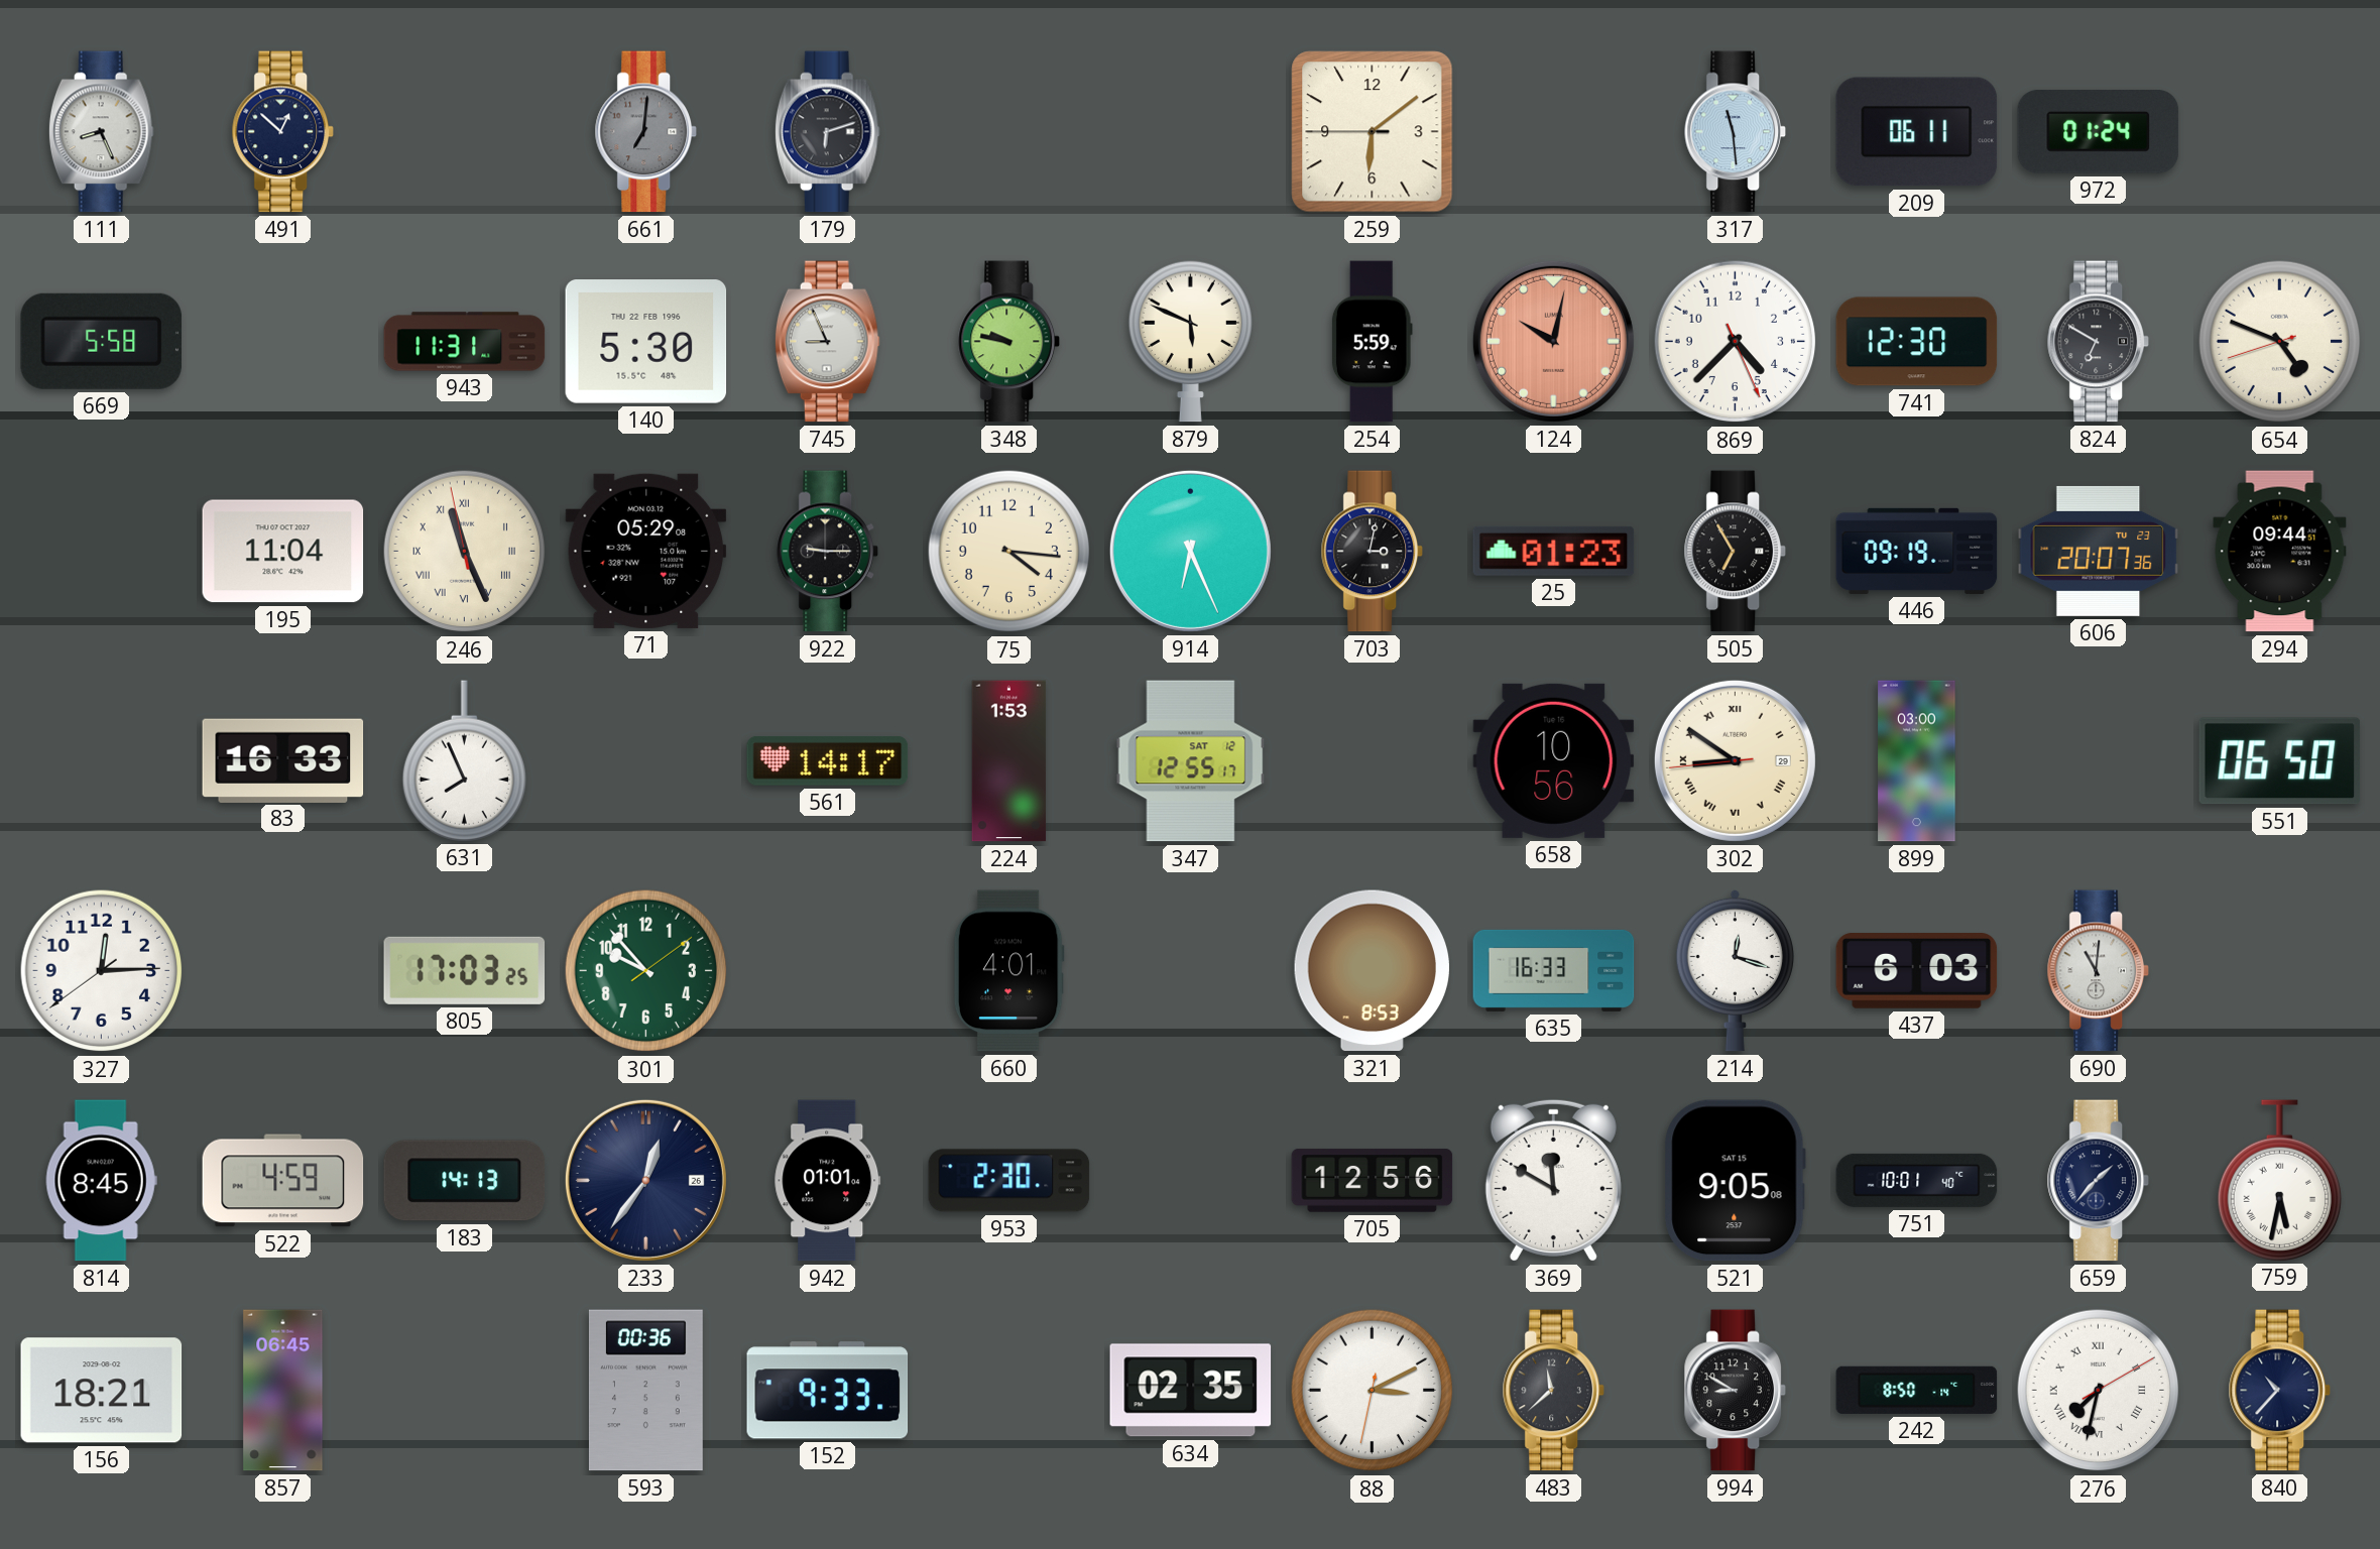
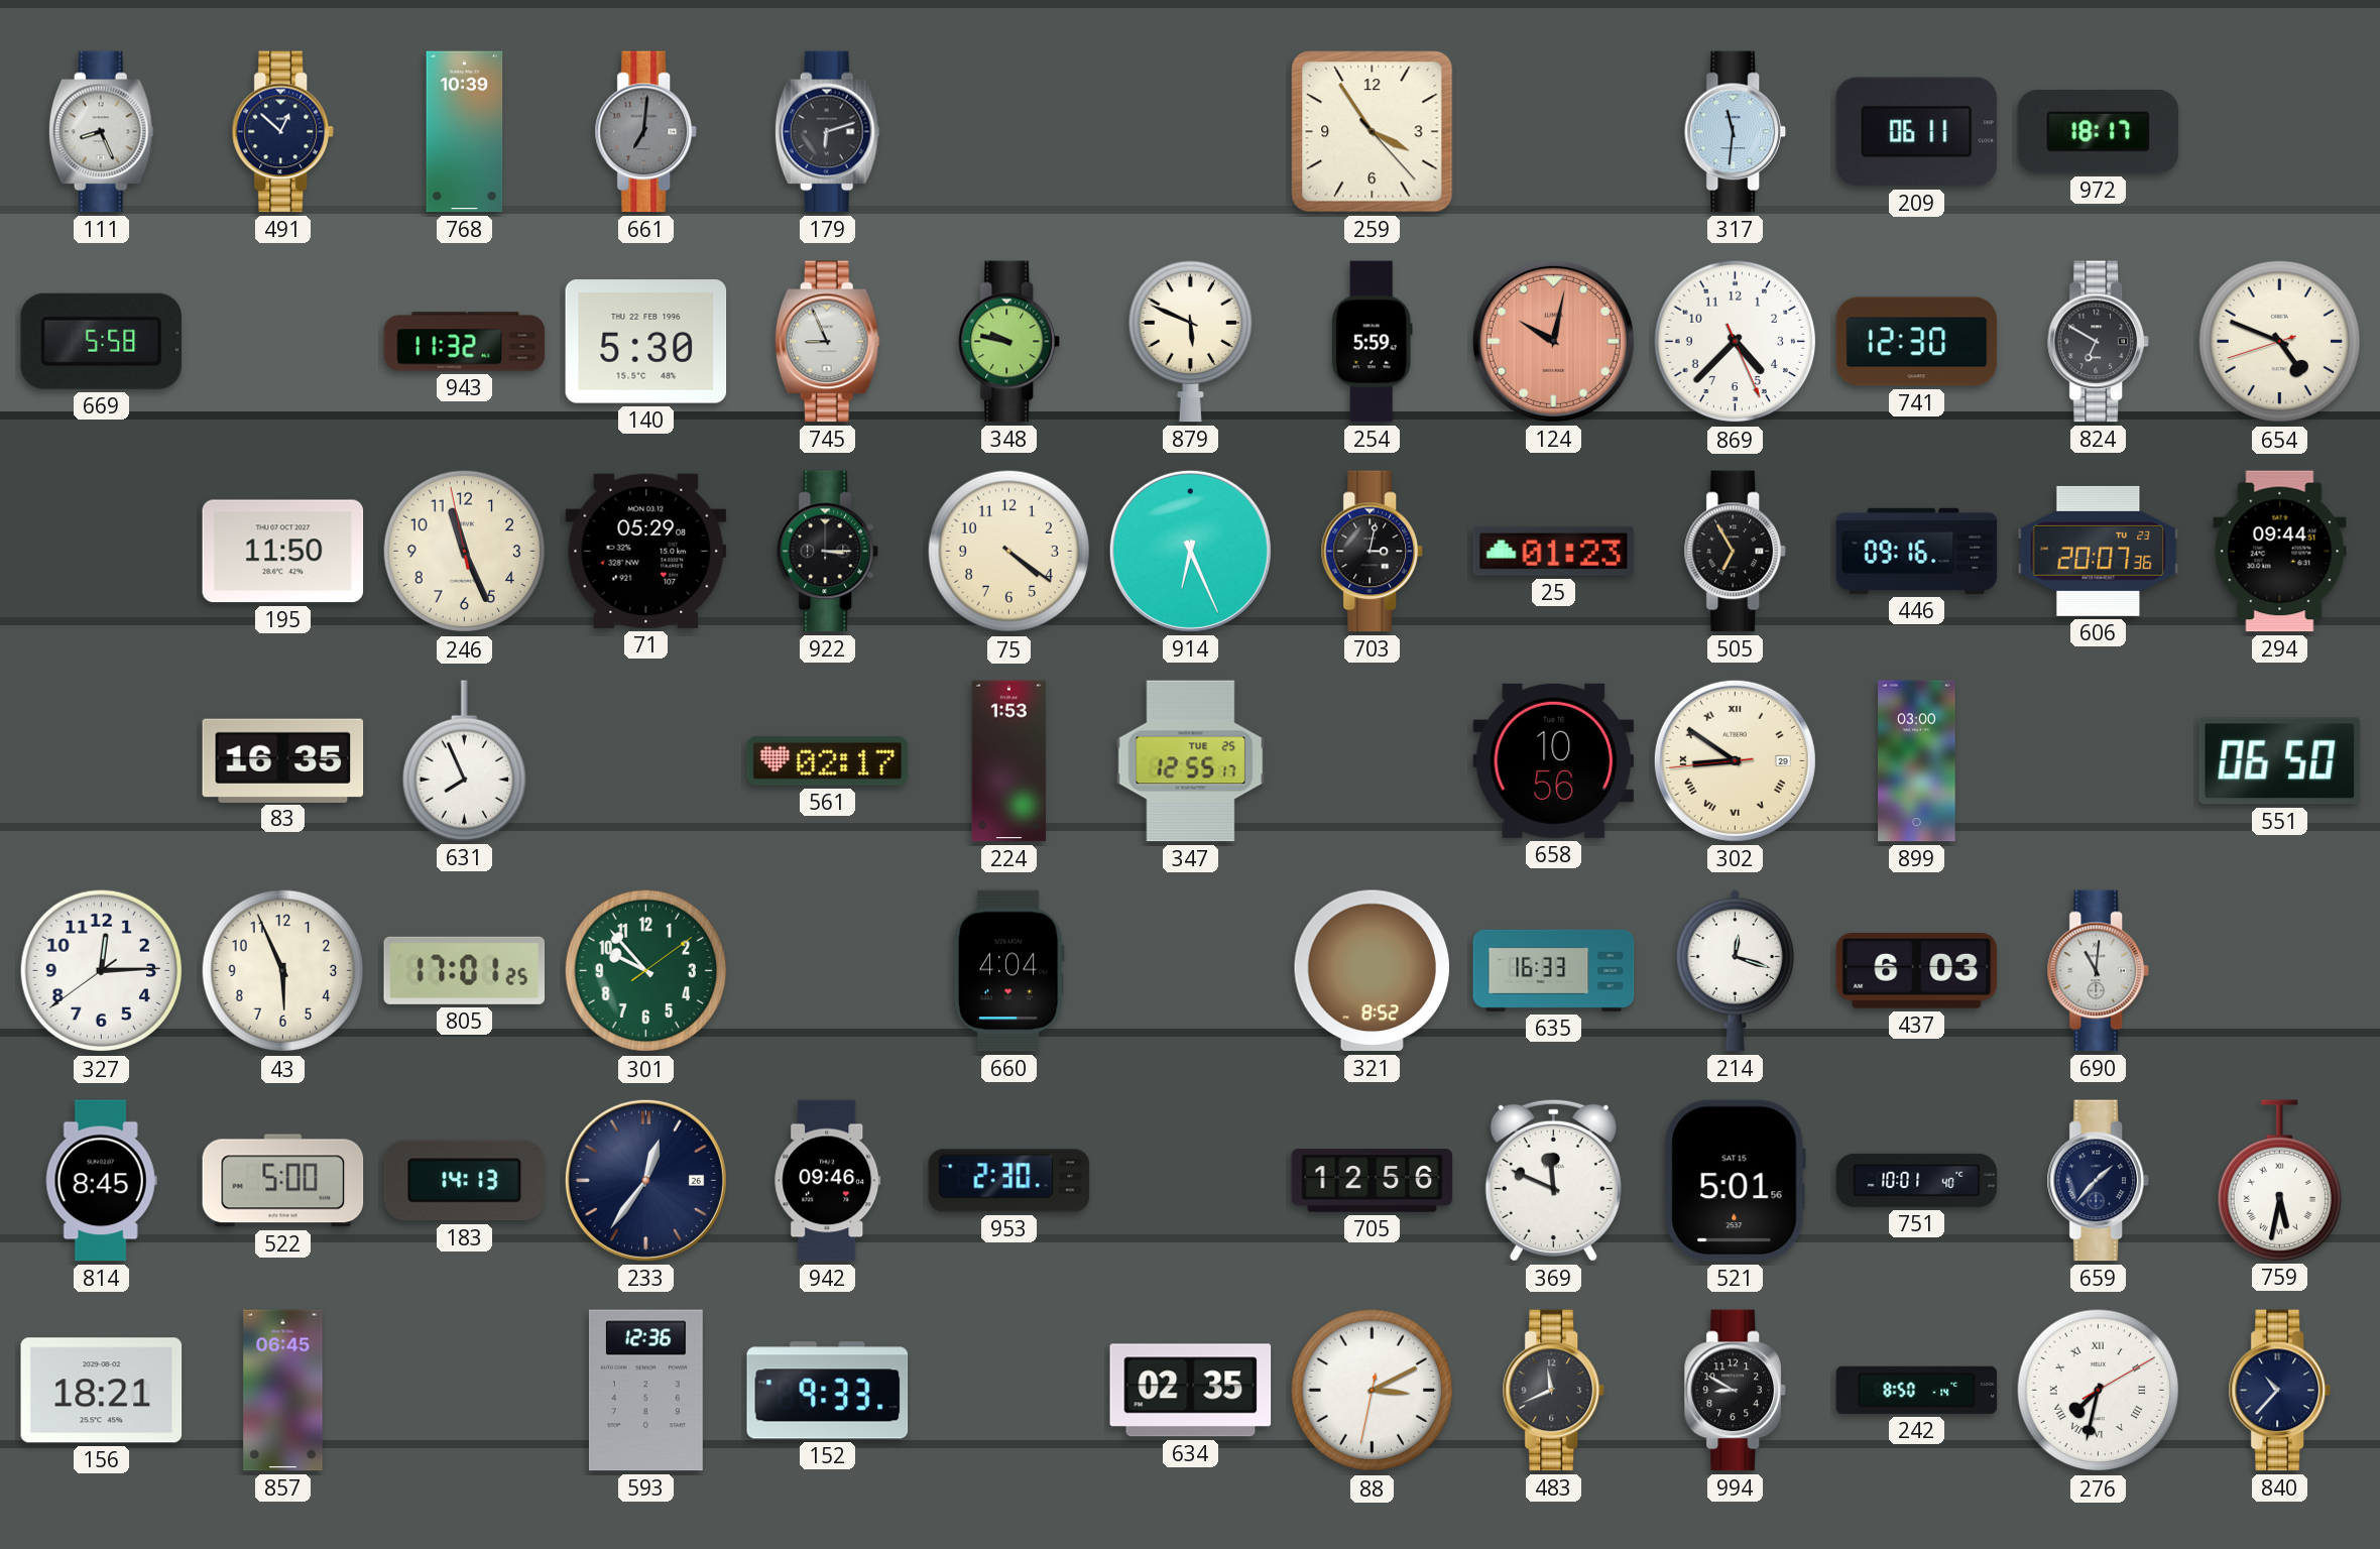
768: none -> 10:39
259: 6:08 -> 3:54
317: 11:29 -> 11:31
972: 01:24 -> 18:17
943: 11:31 -> 11:32
195: 11:04 -> 11:50
246 numerals: Roman -> Arabic
922: 9:15 -> 3:15
75: 4:16 -> 4:21
446: 09:19 -> 09:16
83: 16:33 -> 16:35
561: 14:17 -> 02:17
347 date: SAT 12 -> TUE 25
43: none -> 5:56
805: 17:03 -> 17:01
660: 4:01 -> 4:04
321: 8:53 -> 8:52
522: 4:59 -> 5:00
942: 01:01 -> 09:46
369: 11:50 -> 11:49
521: 9:05 -> 5:01
593: 00:36 -> 12:36
483: 11:38 -> 11:41
